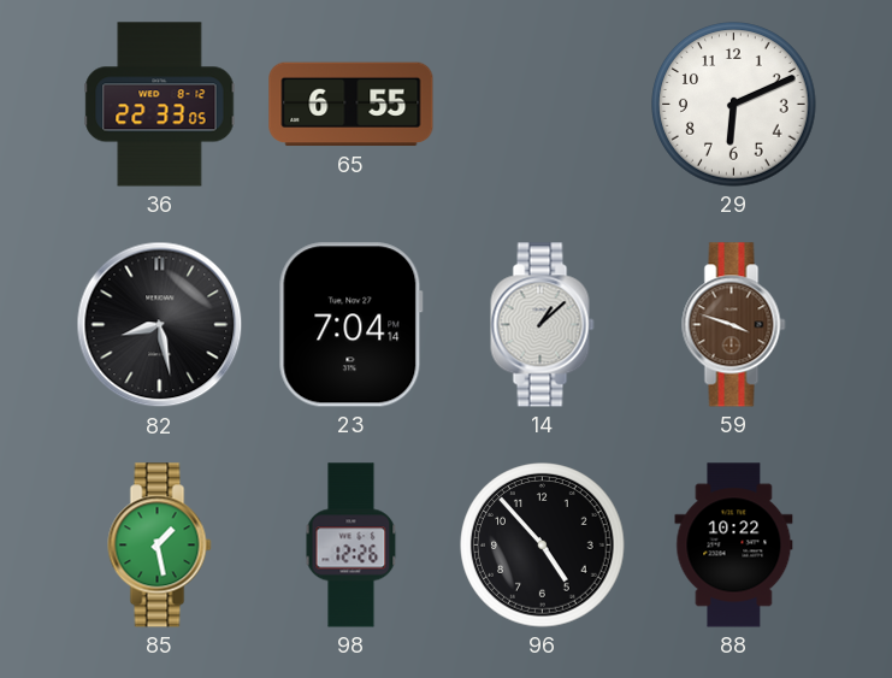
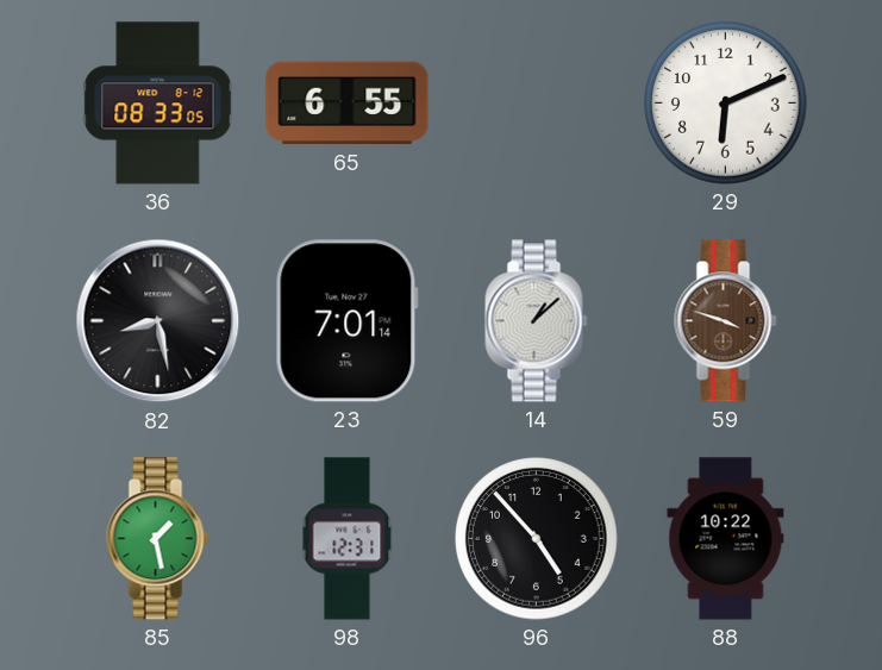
36: 22:33 -> 08:33
23: 7:04 -> 7:01
98: 12:26 -> 12:31
